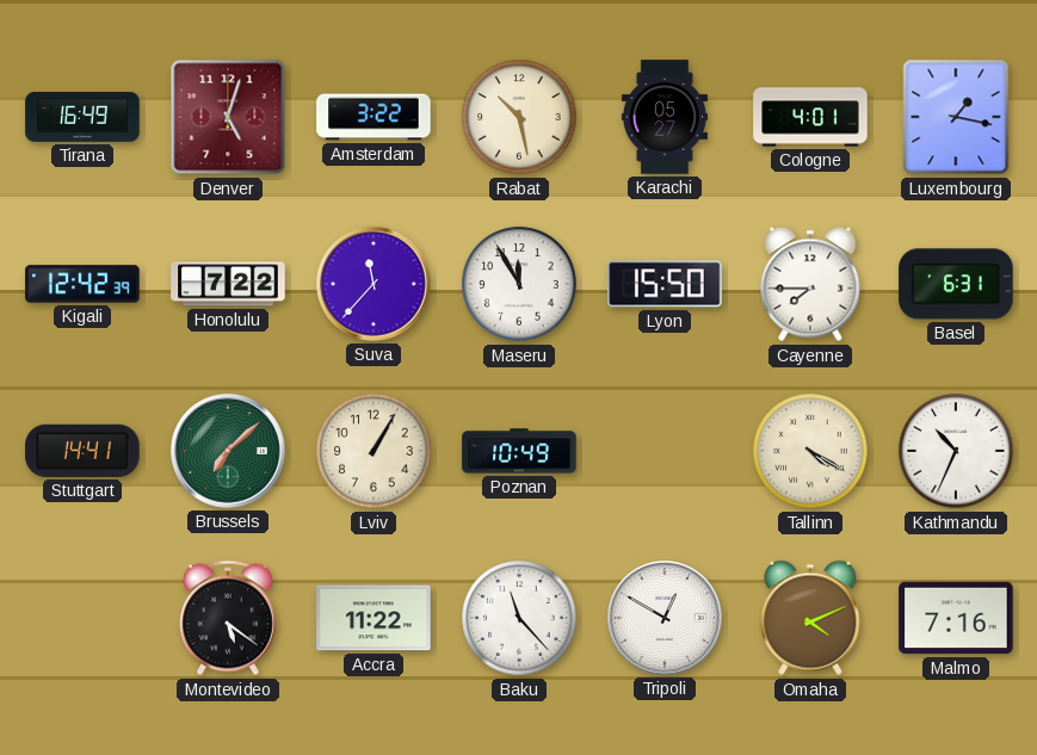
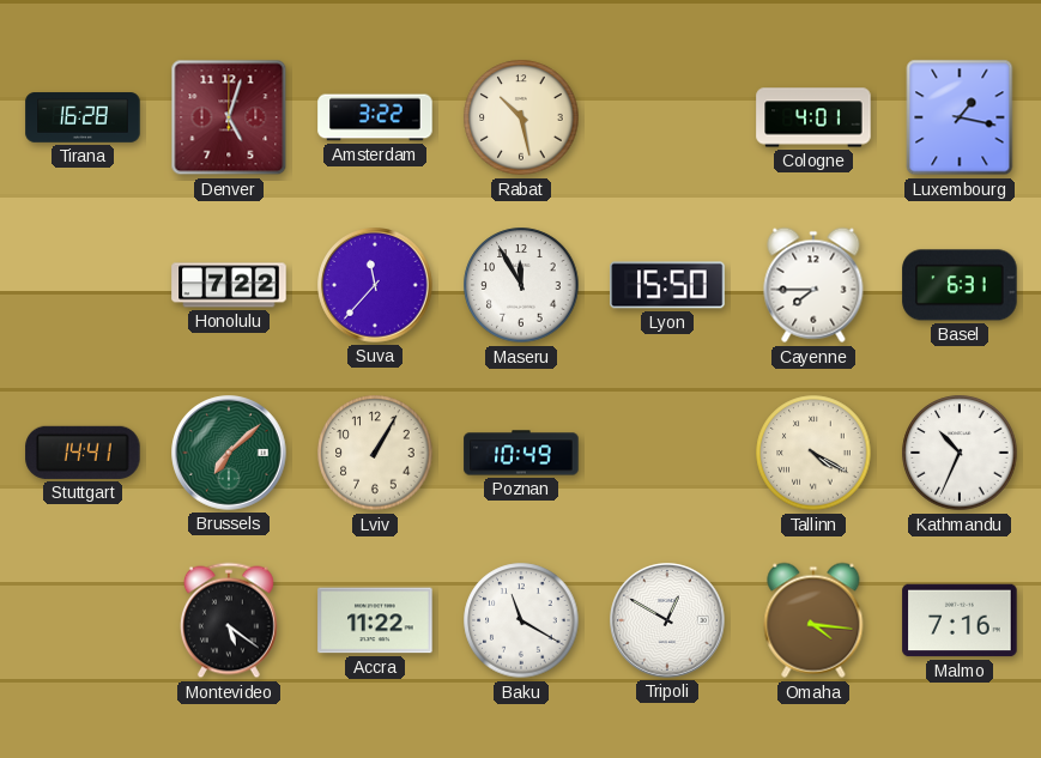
Tirana: 16:49 -> 16:28
Karachi: 05:27 -> none
Kigali: 12:42 -> none
Baku: 11:23 -> 11:20
Omaha: 4:11 -> 4:16
